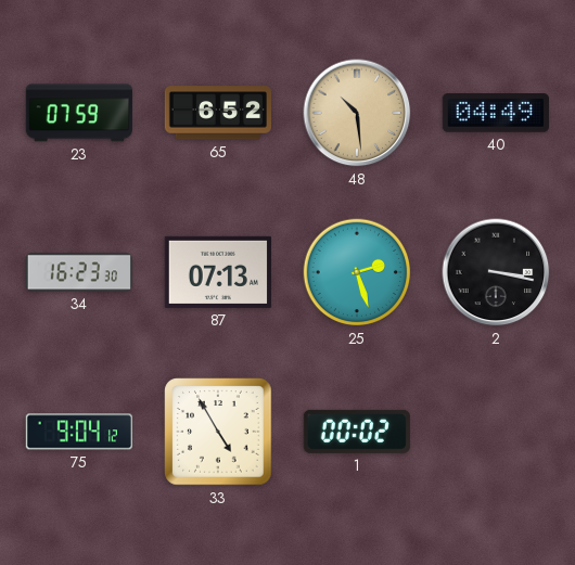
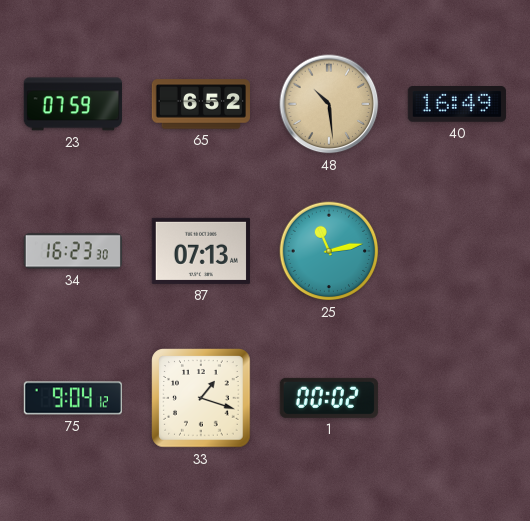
40: 04:49 -> 16:49
25: 2:27 -> 11:13
2: 3:17 -> none
33: 4:55 -> 1:18
